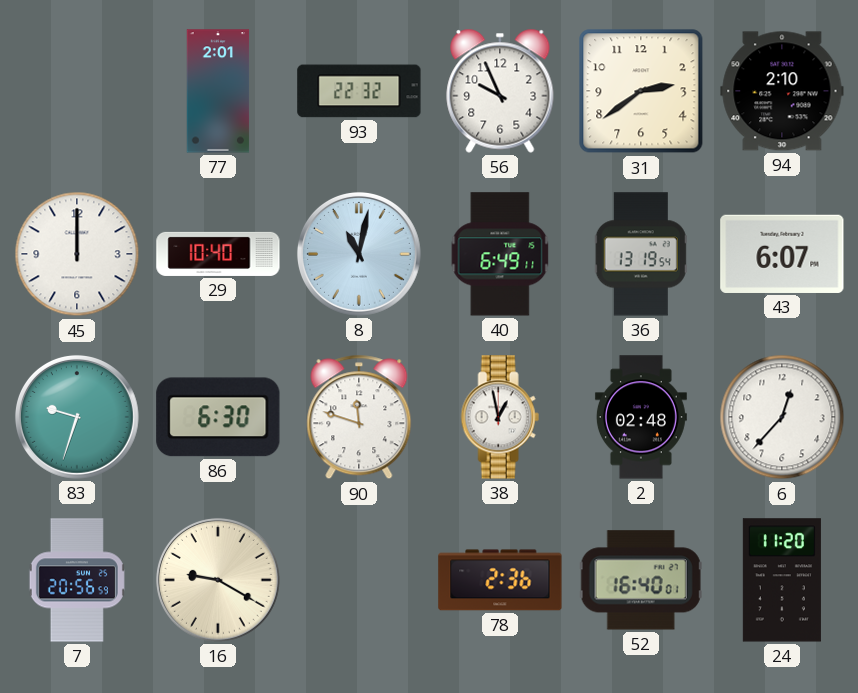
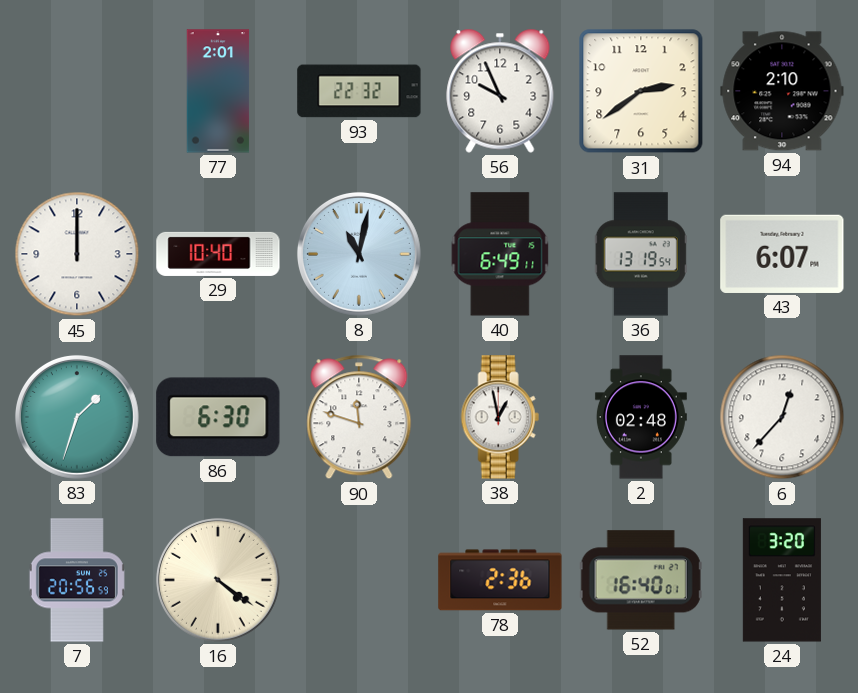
83: 9:33 -> 1:33
16: 9:20 -> 4:21
24: 11:20 -> 3:20
